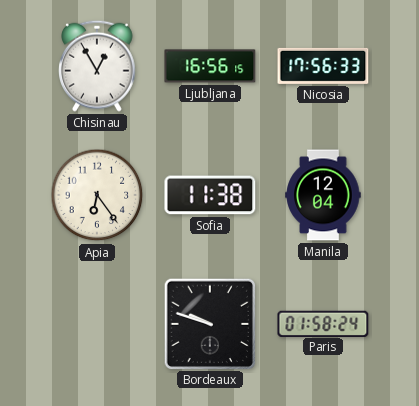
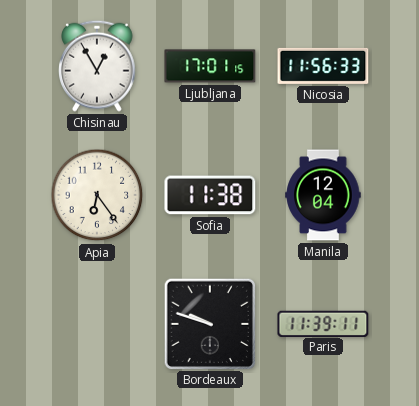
Ljubljana: 16:56 -> 17:01
Nicosia: 17:56 -> 11:56
Paris: 01:58 -> 11:39
